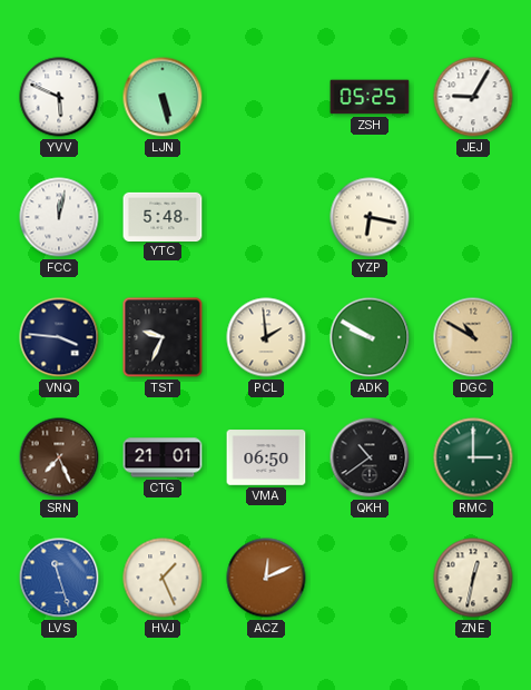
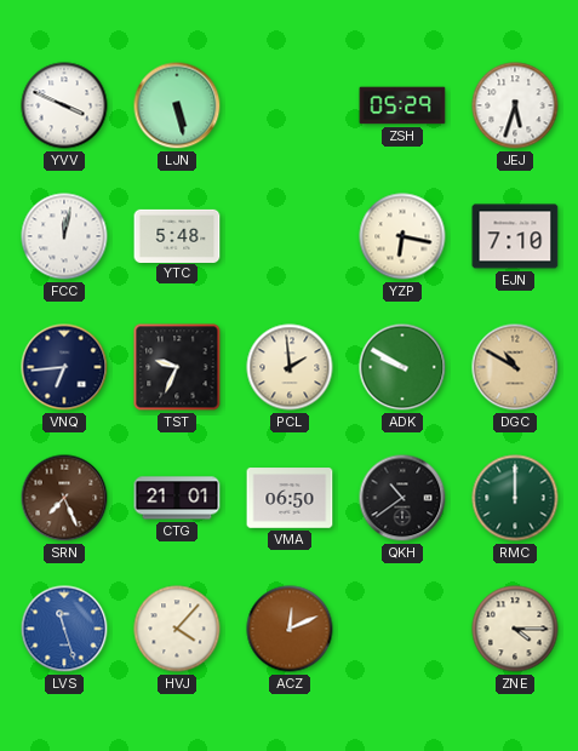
YVV: 5:49 -> 3:49
ZSH: 05:25 -> 05:29
JEJ: 9:05 -> 5:33
EJN: none -> 7:10
VNQ: 3:46 -> 6:44
RMC: 3:00 -> 12:00
HVJ: 1:26 -> 4:07
ZNE: 12:32 -> 4:15
